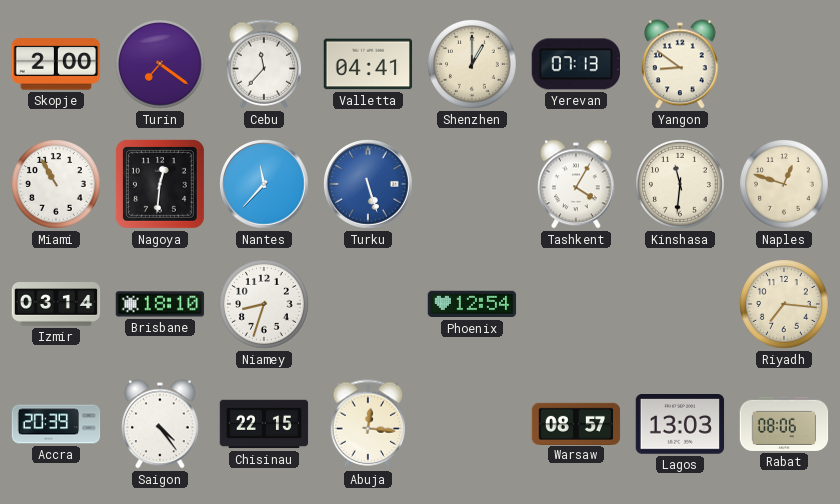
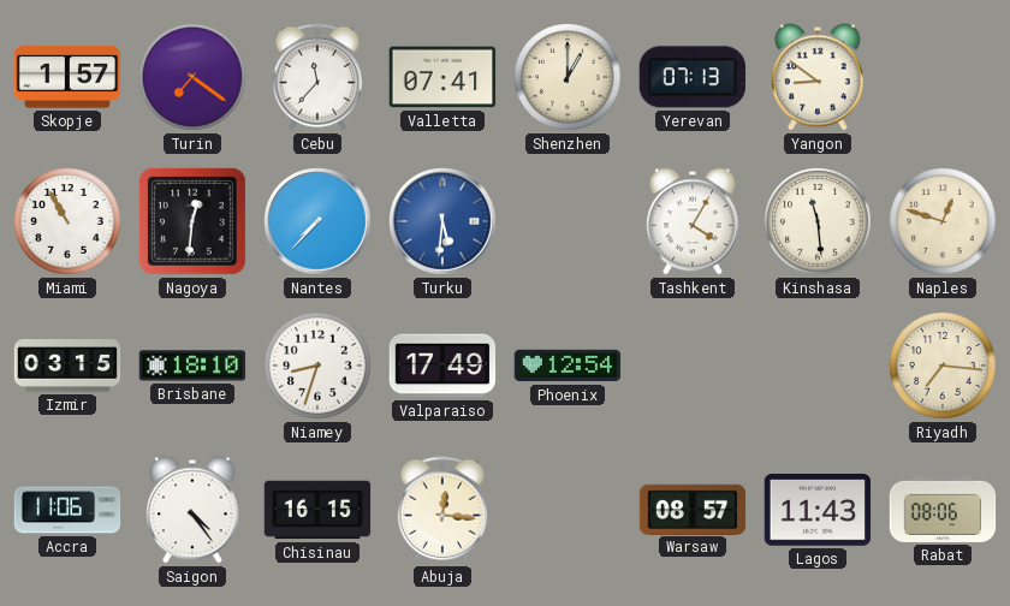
Skopje: 2:00 -> 1:57
Valletta: 04:41 -> 07:41
Nantes: 11:37 -> 7:37
Turku: 5:27 -> 5:31
Kinshasa: 11:31 -> 11:29
Izmir: 03:14 -> 03:15
Valparaiso: none -> 17:49
Accra: 20:39 -> 11:06
Chisinau: 22:15 -> 16:15
Lagos: 13:03 -> 11:43
